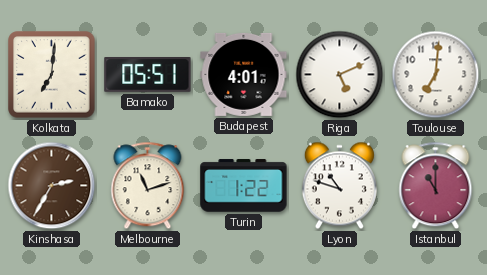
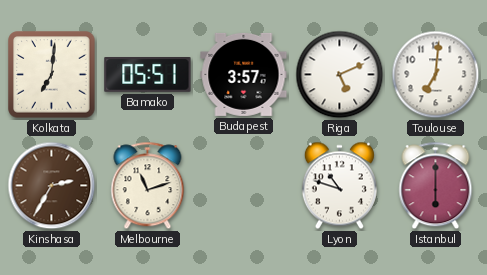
Budapest: 4:01 -> 3:57
Turin: 1:22 -> none
Istanbul: 11:00 -> 6:00
